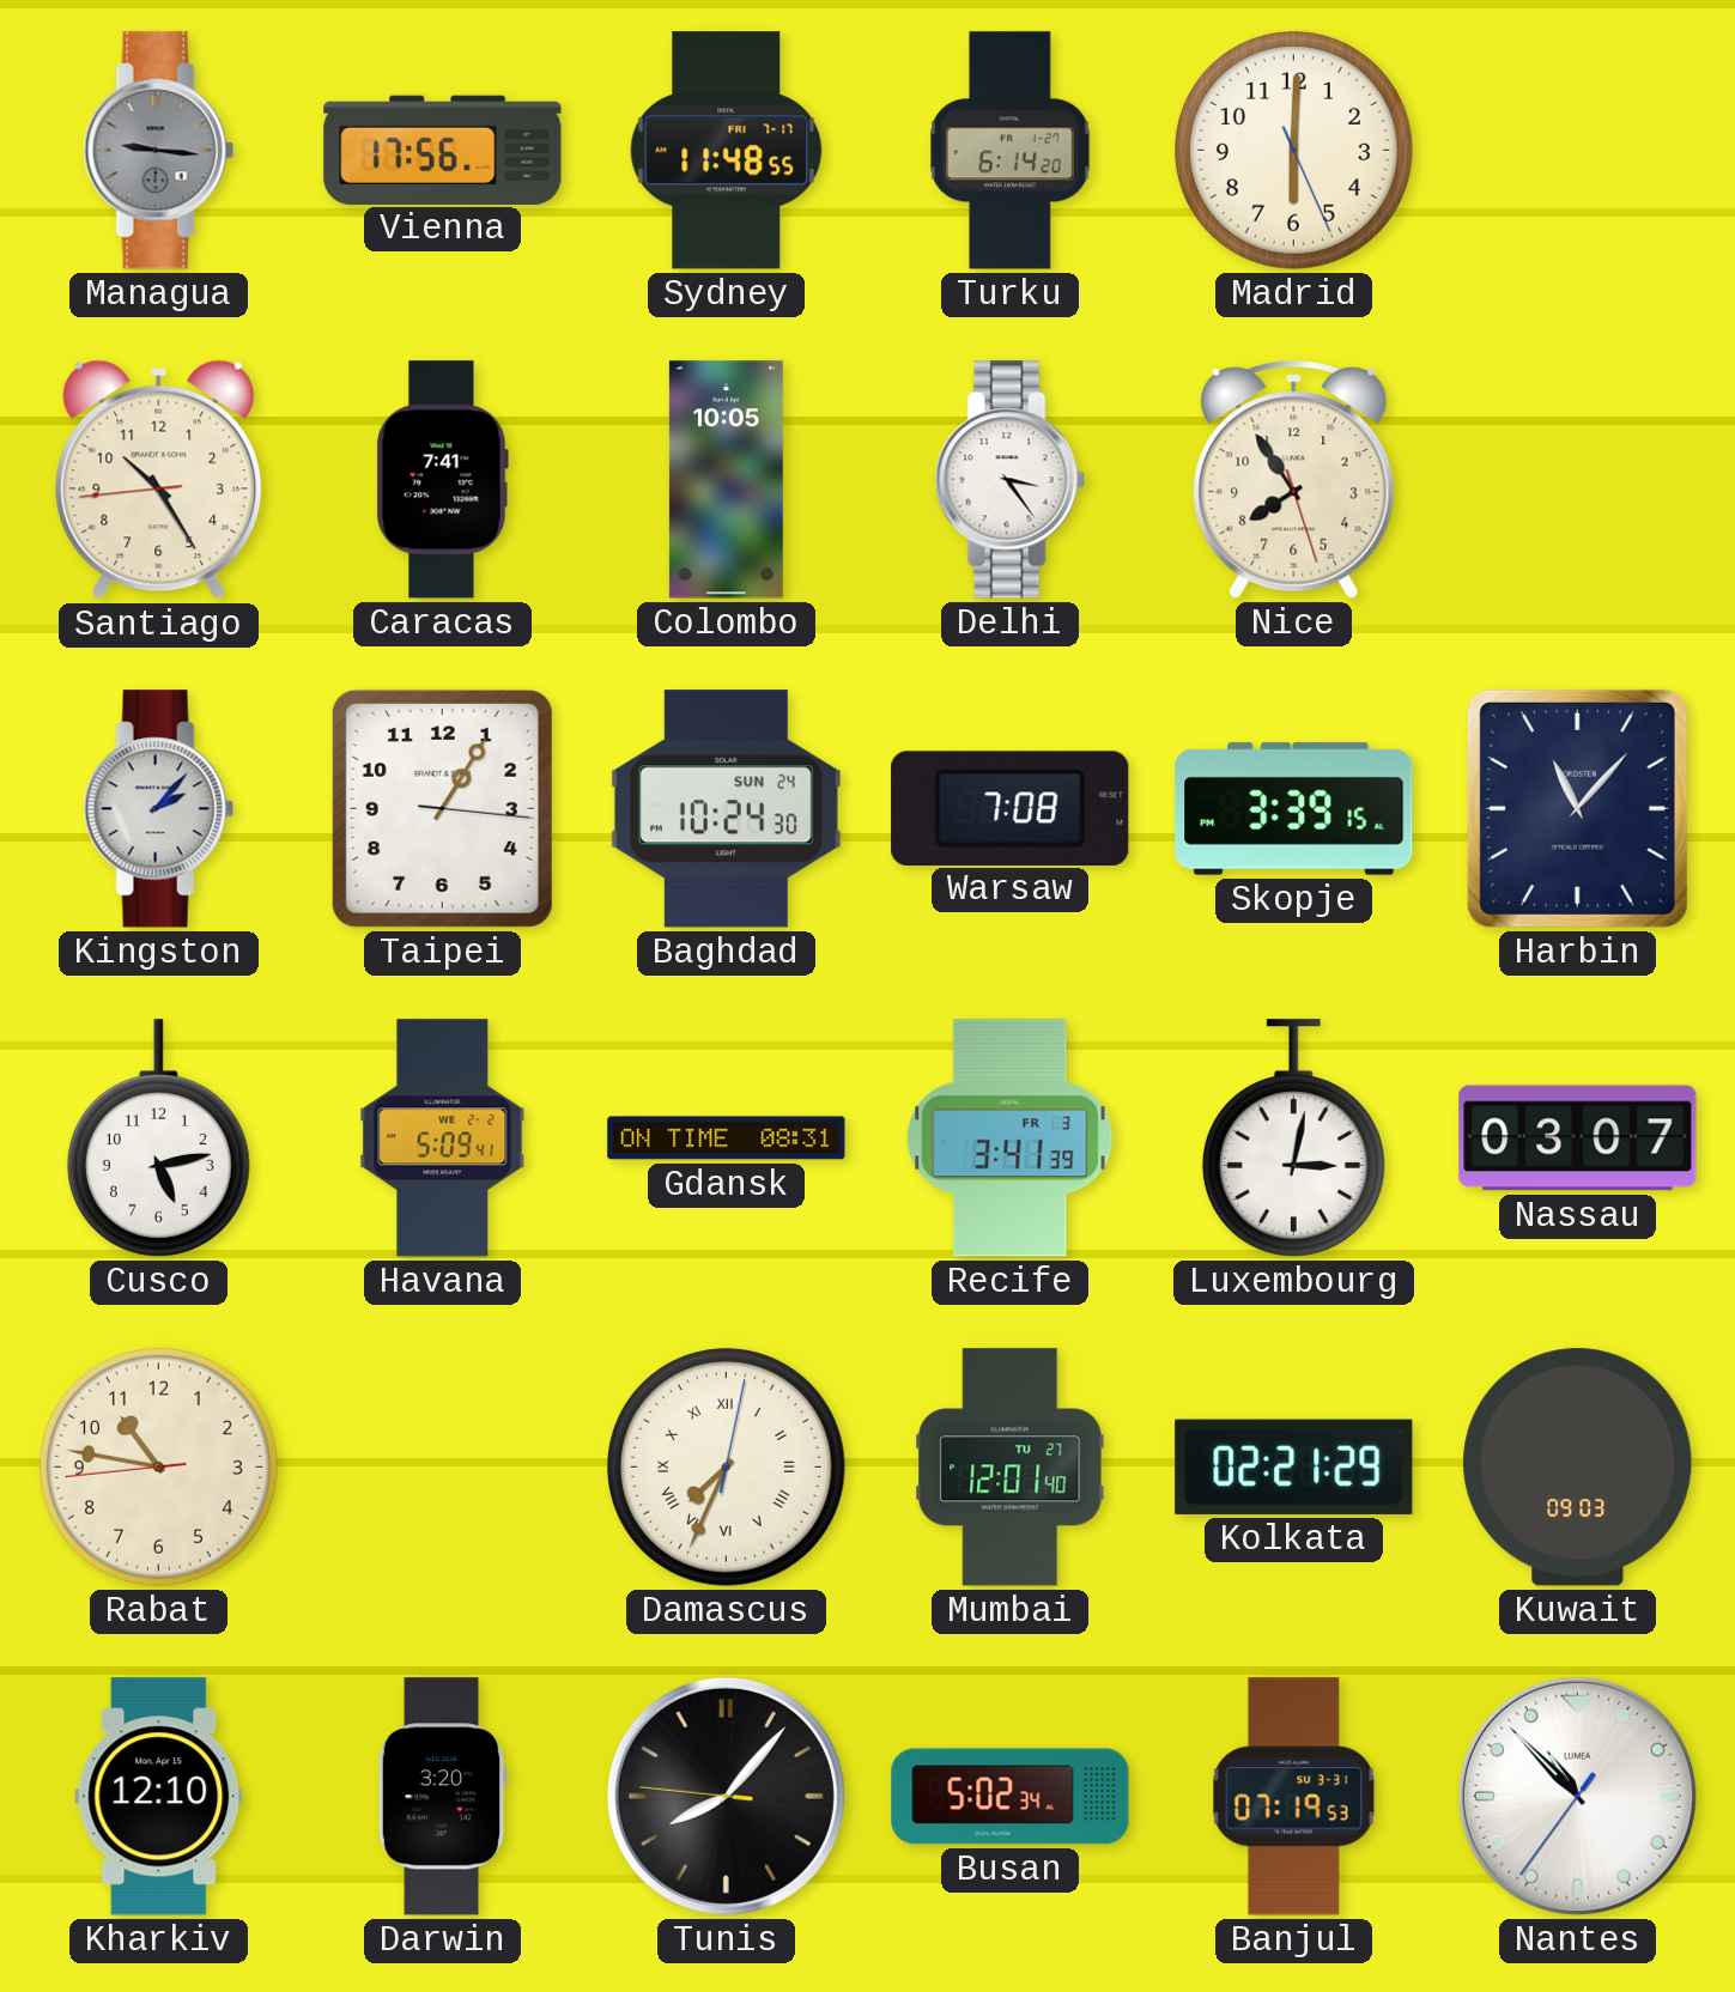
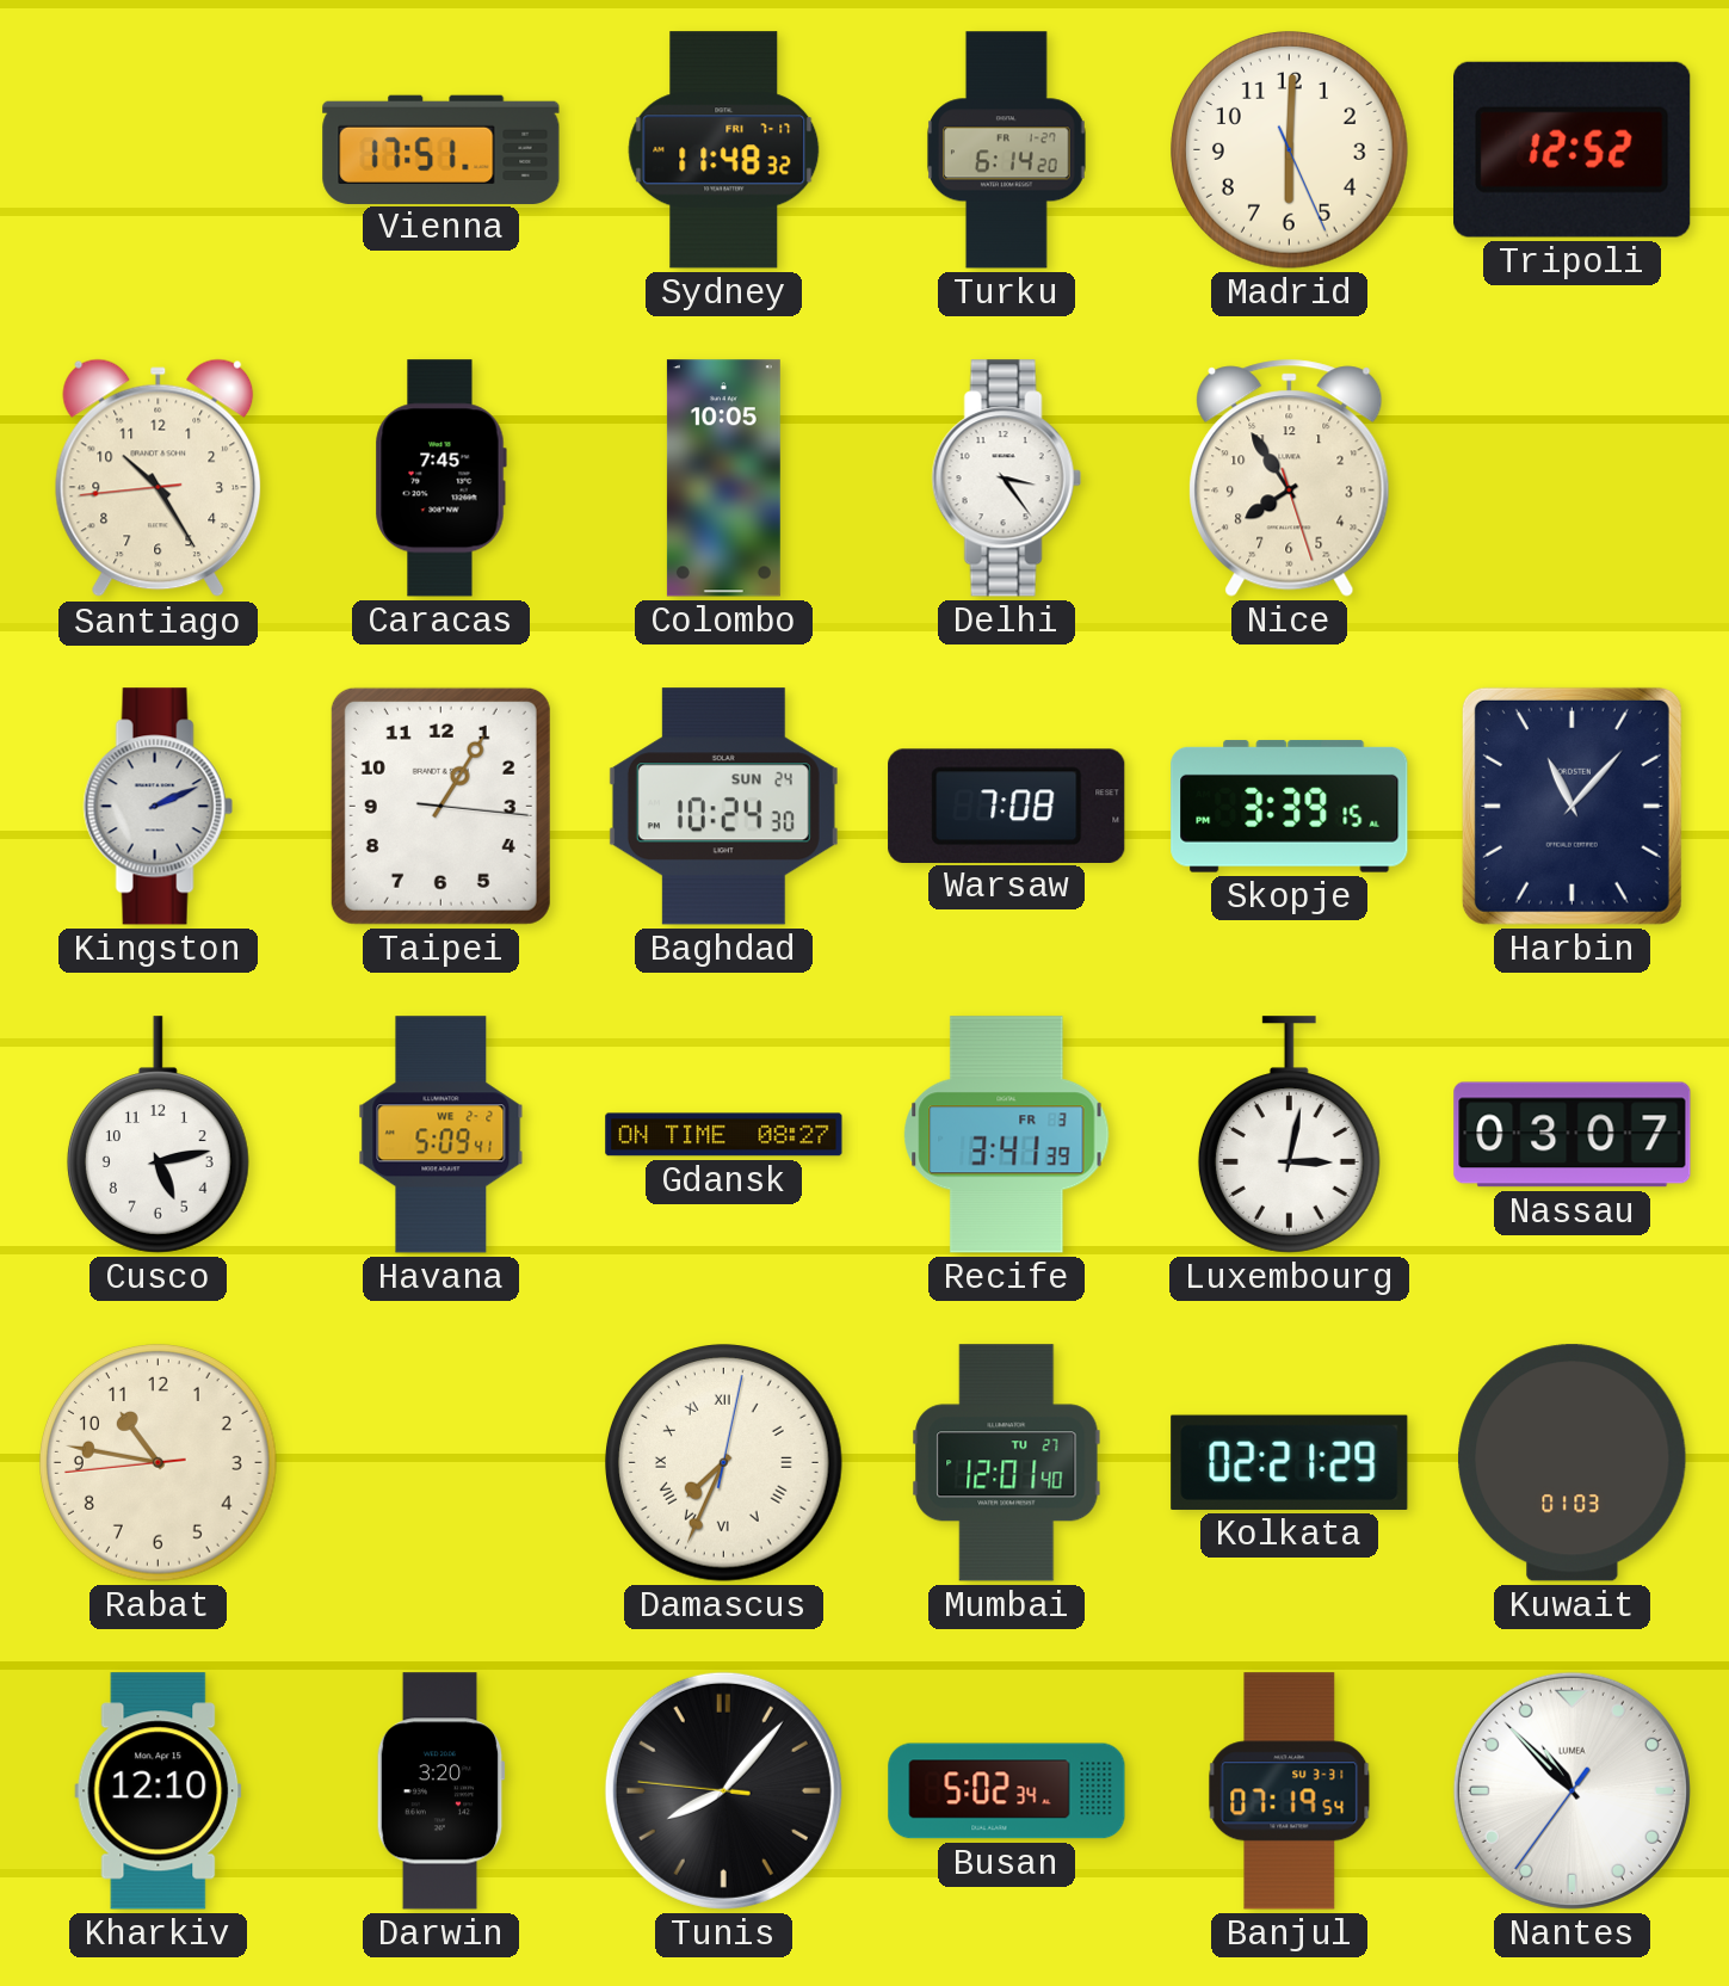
Managua: 9:16 -> none
Vienna: 17:56 -> 17:51
Sydney: 11:48:55 -> 11:48:32
Tripoli: none -> 12:52
Caracas: 7:41 -> 7:45
Kingston: 2:07 -> 2:11
Gdansk: 08:31 -> 08:27
Kuwait: 09:03 -> 01:03
Banjul: 07:19:53 -> 07:19:54
